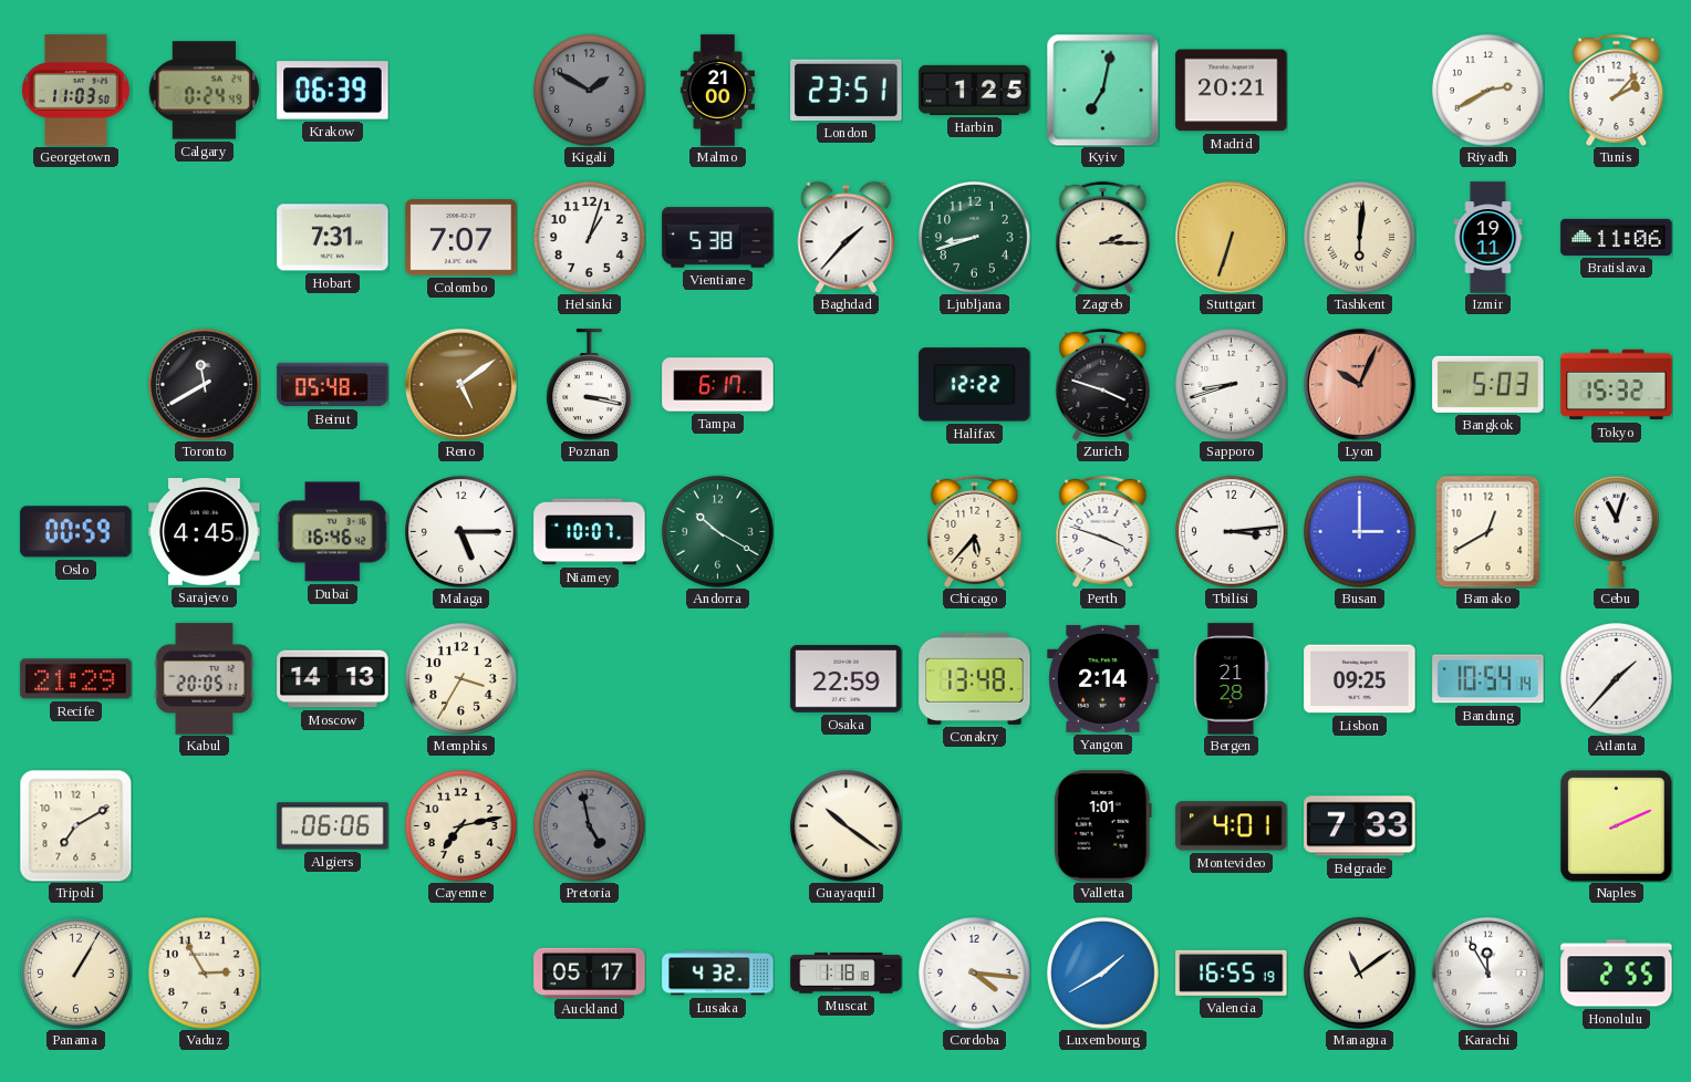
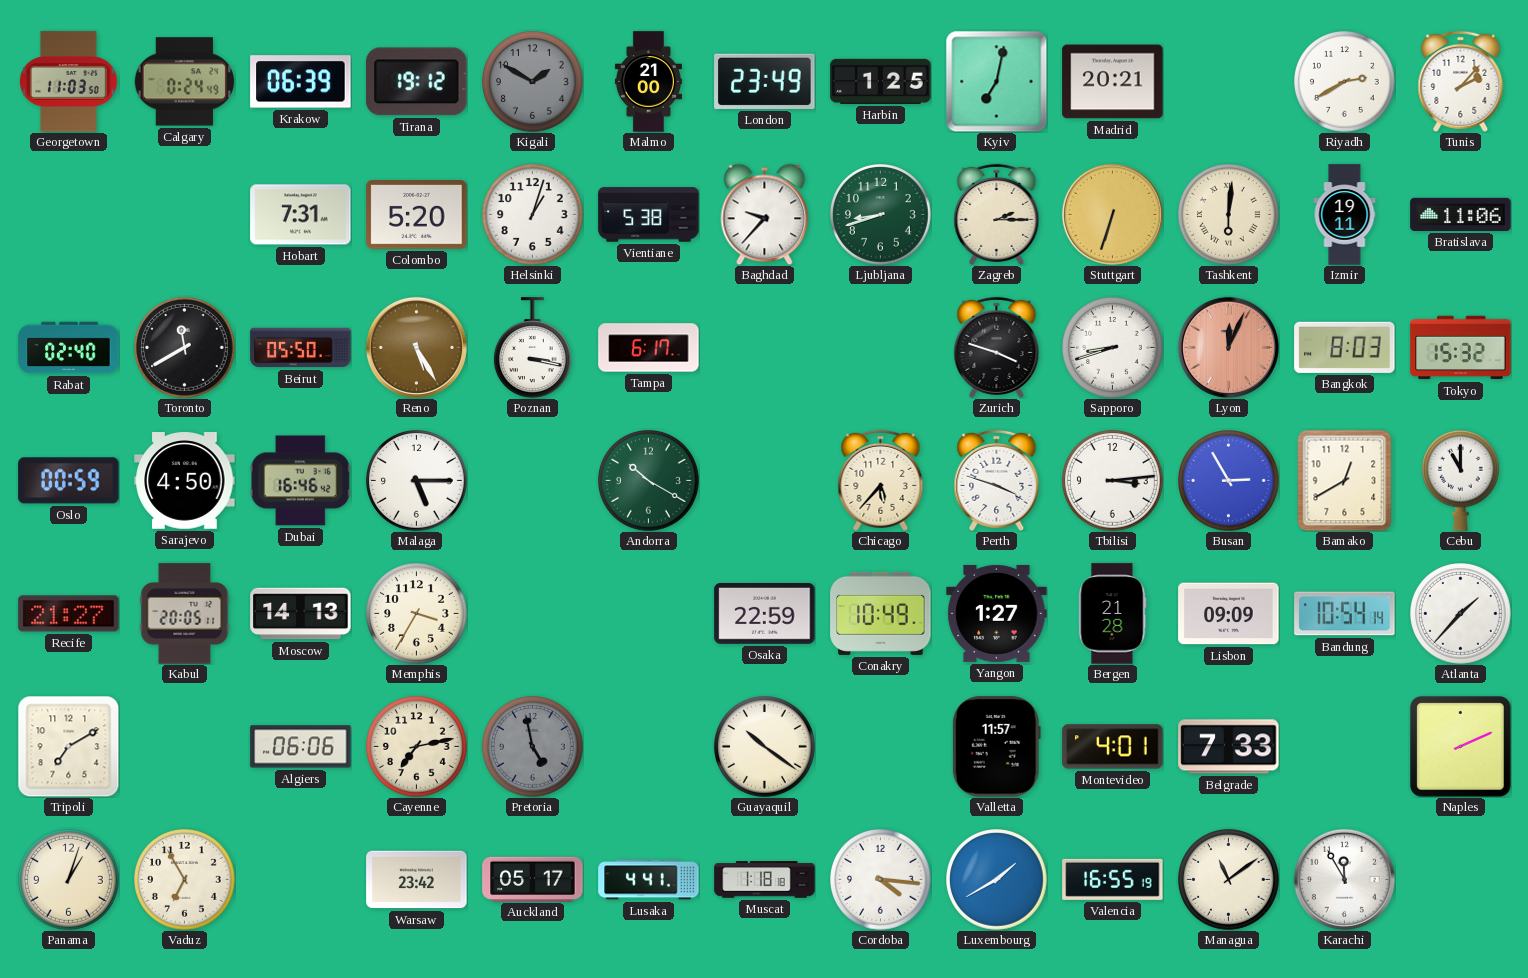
Tirana: none -> 19:12
London: 23:51 -> 23:49
Colombo: 7:07 -> 5:20
Baghdad: 1:37 -> 9:37
Rabat: none -> 02:40
Beirut: 05:48 -> 05:50
Reno: 5:09 -> 5:25
Halifax: 12:22 -> none
Lyon: 10:04 -> 12:04
Bangkok: 5:03 -> 8:03
Sarajevo: 4:45 -> 4:50
Niamey: 10:07 -> none
Busan: 3:00 -> 2:55
Cebu: 11:03 -> 11:00
Recife: 21:29 -> 21:27
Conakry: 13:48 -> 10:49
Yangon: 2:14 -> 1:27
Lisbon: 09:25 -> 09:09
Valletta: 1:01 -> 11:57
Panama: 1:05 -> 1:03
Vaduz: 2:55 -> 6:55
Warsaw: none -> 23:42
Lusaka: 4:32 -> 4:41
Honolulu: 2:55 -> none
